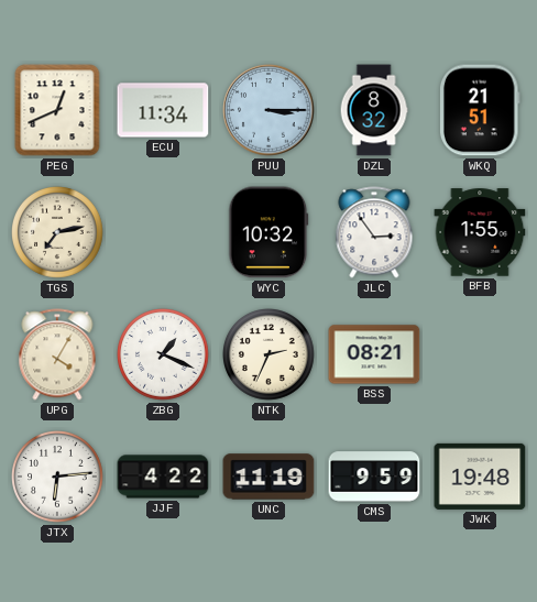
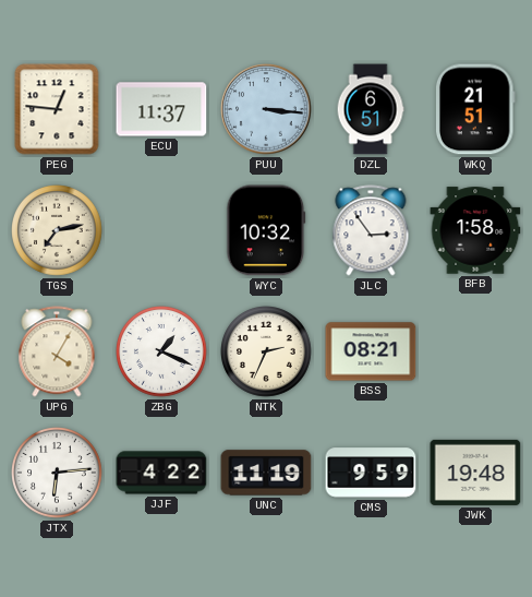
PEG: 12:41 -> 12:46
ECU: 11:34 -> 11:37
PUU: 3:15 -> 3:16
DZL: 8:32 -> 6:51
BFB: 1:55 -> 1:58
